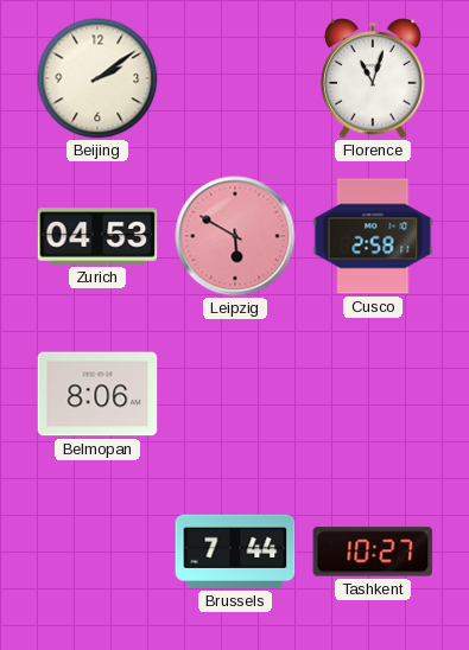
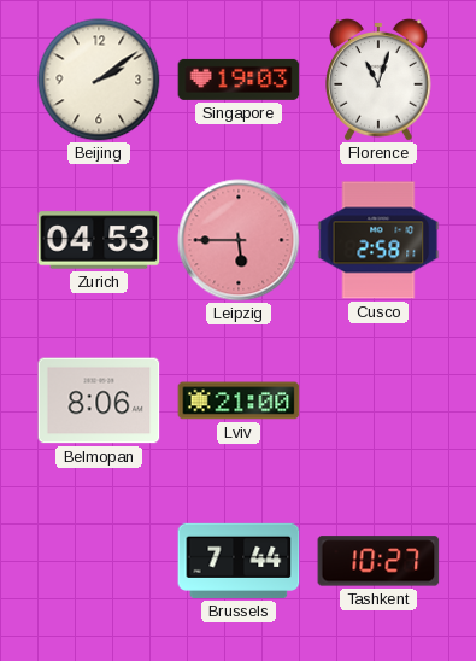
Singapore: none -> 19:03
Leipzig: 5:50 -> 5:45
Lviv: none -> 21:00
